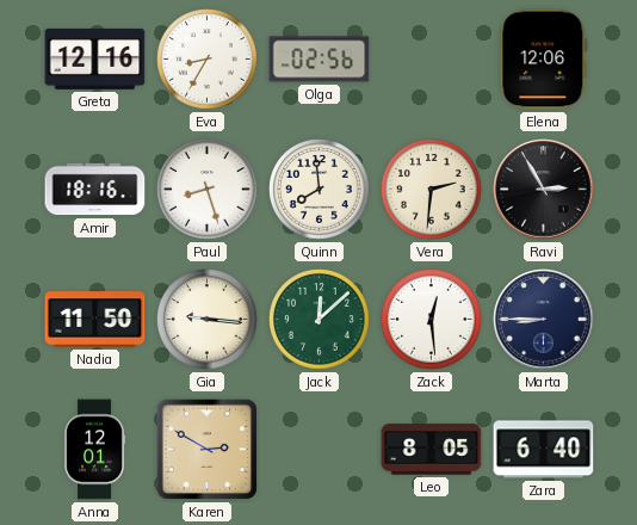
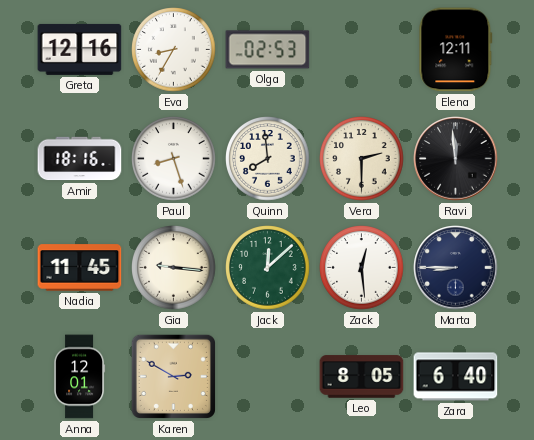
Olga: 02:56 -> 02:53
Elena: 12:06 -> 12:11
Vera: 2:31 -> 2:30
Ravi: 2:55 -> 11:59
Nadia: 11:50 -> 11:45
